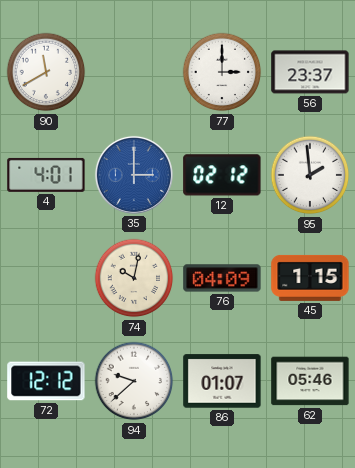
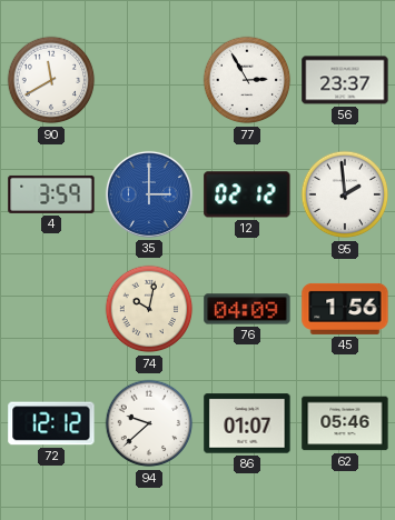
77: 3:00 -> 2:55
4: 4:01 -> 3:59
45: 1:15 -> 1:56
